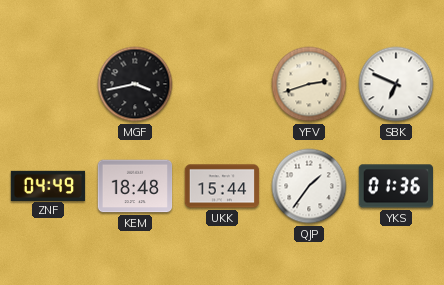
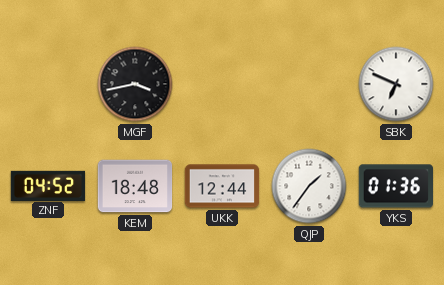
YFV: 2:42 -> none
ZNF: 04:49 -> 04:52
UKK: 15:44 -> 12:44
